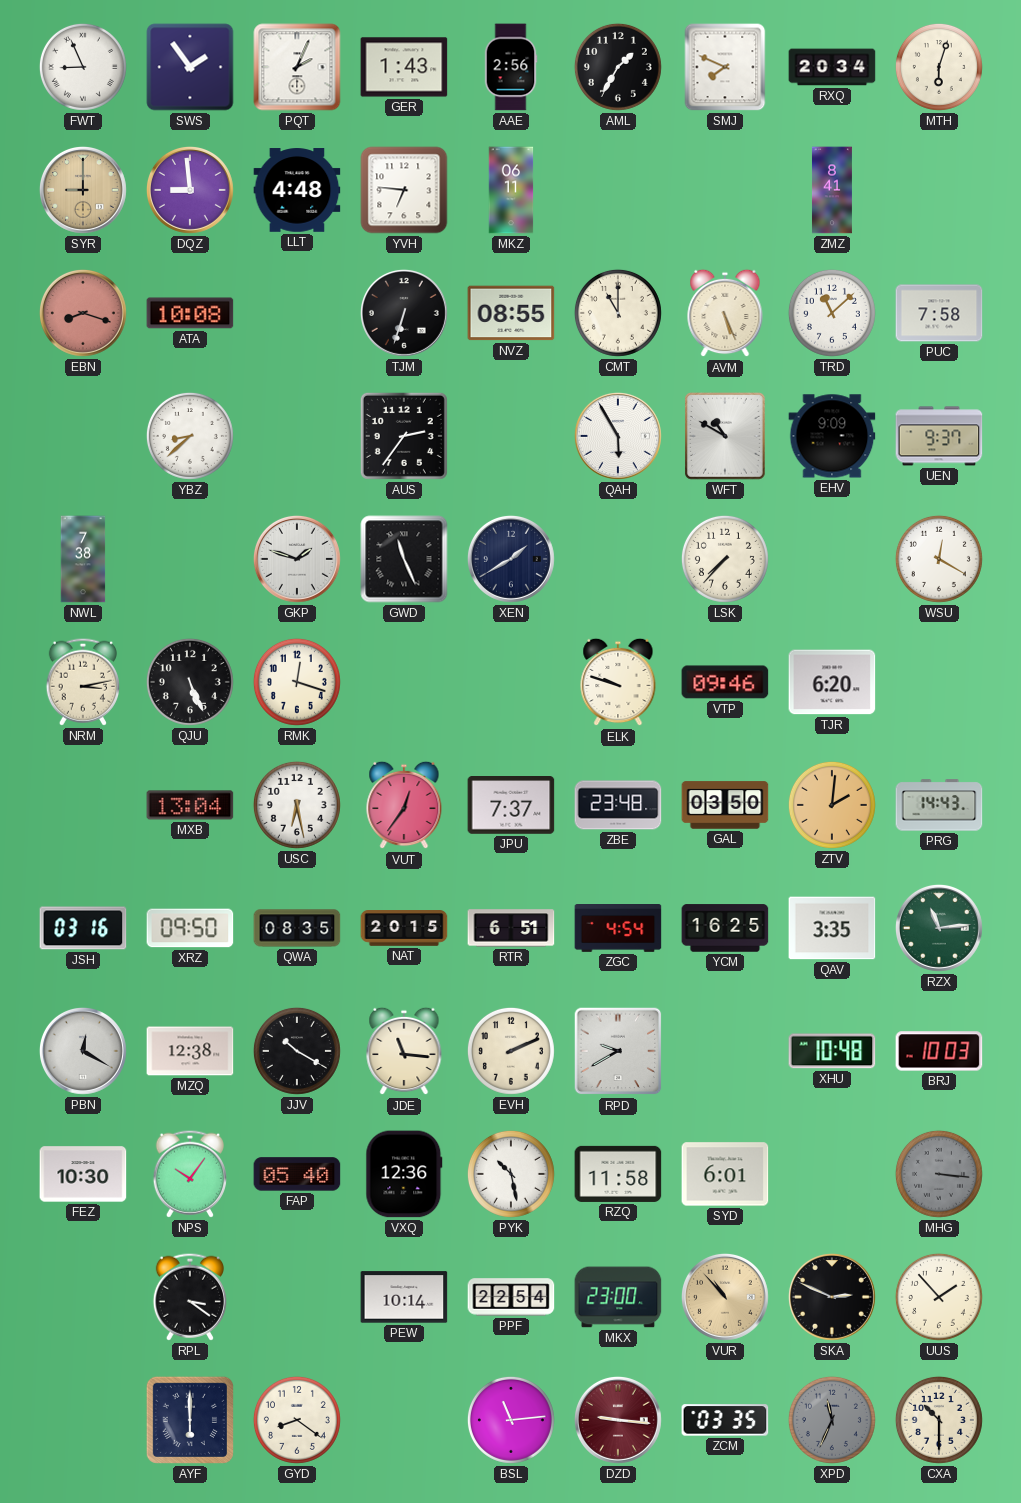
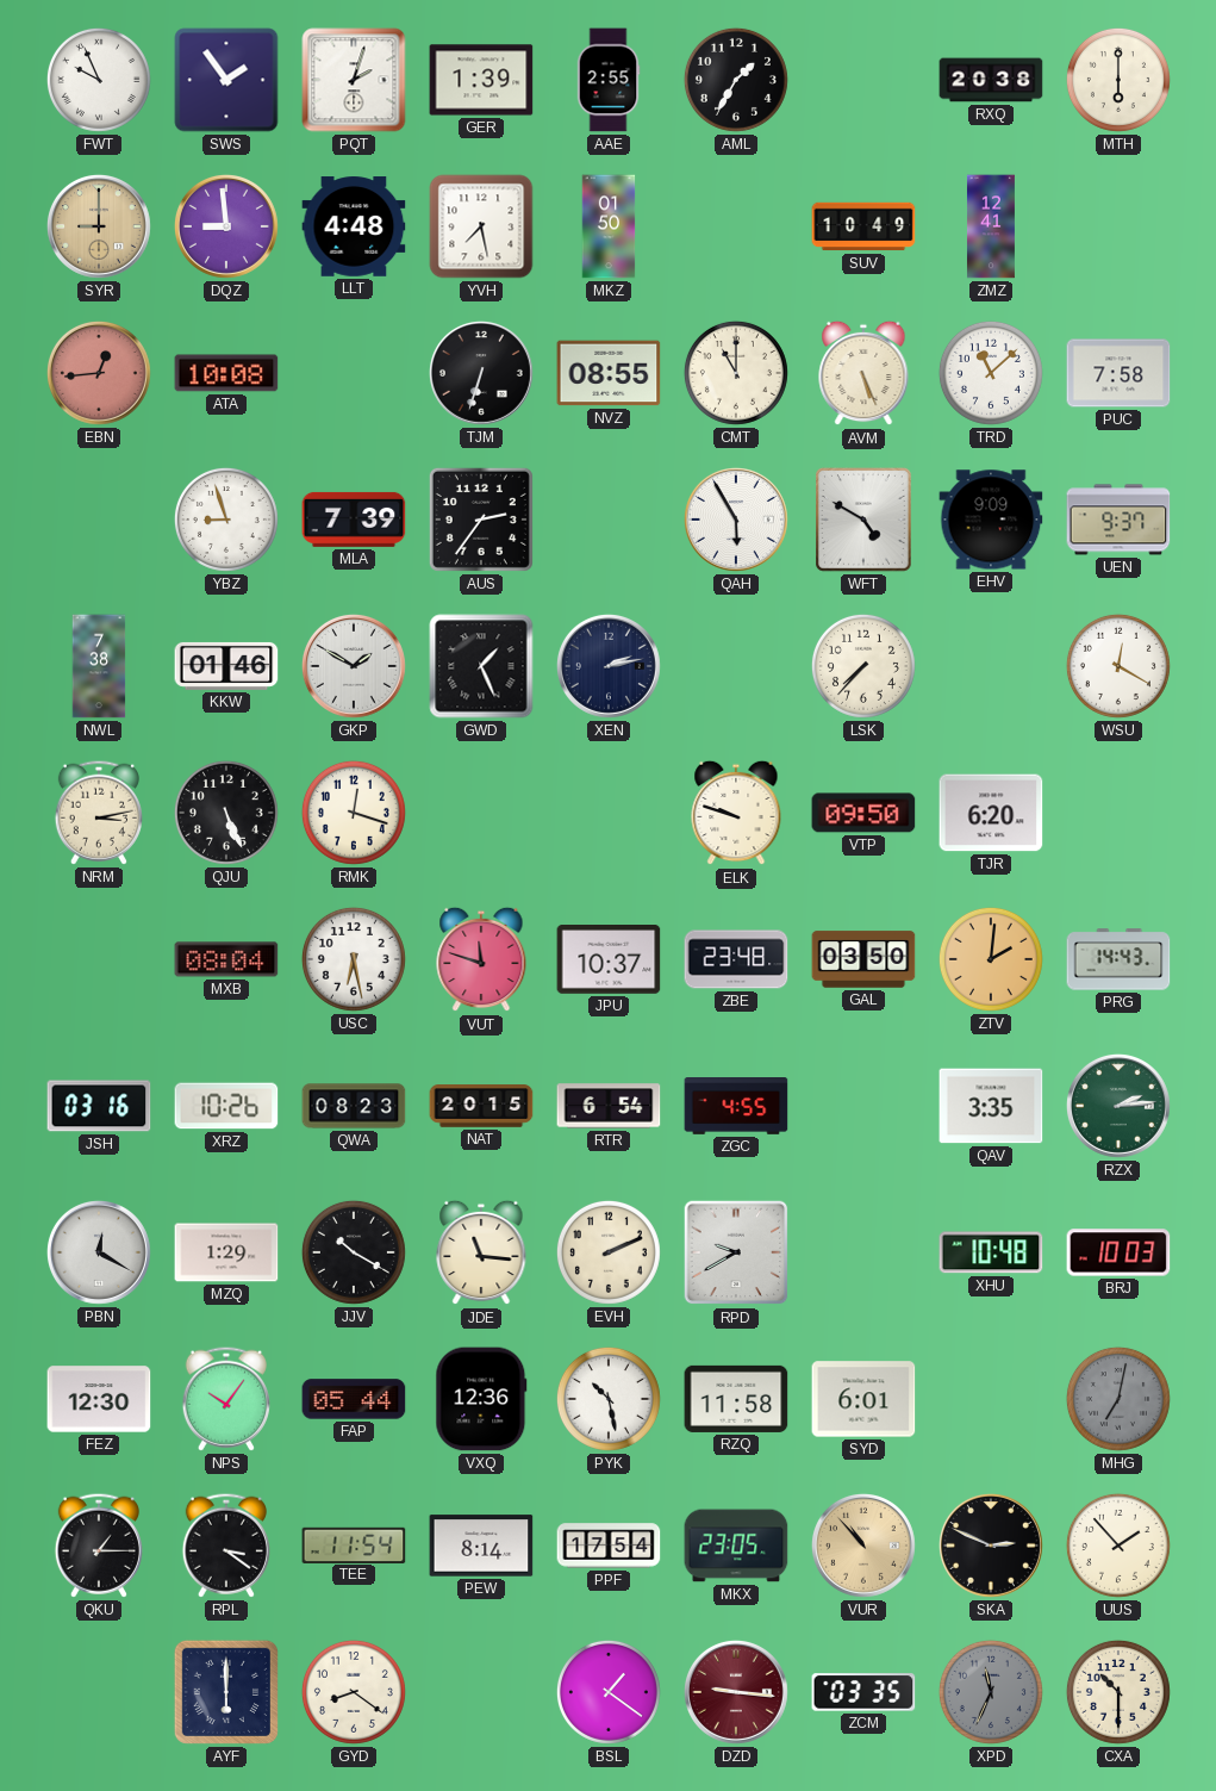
FWT: 8:56 -> 9:56
PQT: 2:04 -> 2:03
GER: 1:43 -> 1:39
AAE: 2:56 -> 2:55
SMJ: 7:49 -> none
RXQ: 20:34 -> 20:38
MTH: 6:03 -> 6:00
YVH: 6:46 -> 7:28
MKZ: 06:11 -> 01:50
SUV: none -> 10:49
ZMZ: 8:41 -> 12:41
EBN: 8:18 -> 12:44
YBZ: 8:38 -> 8:57
MLA: none -> 7:39
WFT: 10:50 -> 4:50
KKW: none -> 01:46
GKP: 1:48 -> 1:50
GWD: 11:26 -> 1:26
XEN: 1:40 -> 2:13
VTP: 09:46 -> 09:50
MXB: 13:04 -> 08:04
VUT: 12:36 -> 11:48
JPU: 7:37 -> 10:37
XRZ: 09:50 -> 10:26
QWA: 08:35 -> 08:23
RTR: 6:51 -> 6:54
ZGC: 4:54 -> 4:55
YCM: 16:25 -> none
RZX: 11:14 -> 2:14
MZQ: 12:38 -> 1:29
FEZ: 10:30 -> 12:30
FAP: 05:40 -> 05:44
MHG: 3:16 -> 7:02
QKU: none -> 1:15
TEE: none -> 11:54
PEW: 10:14 -> 8:14
PPF: 22:54 -> 17:54
MKX: 23:00 -> 23:05
BSL: 11:14 -> 1:21
